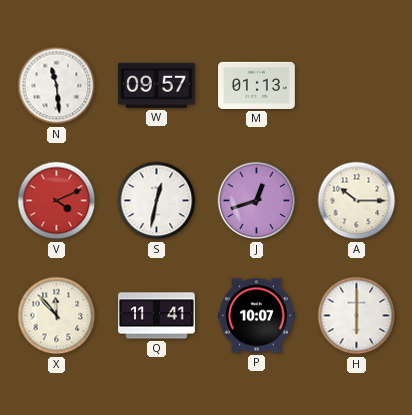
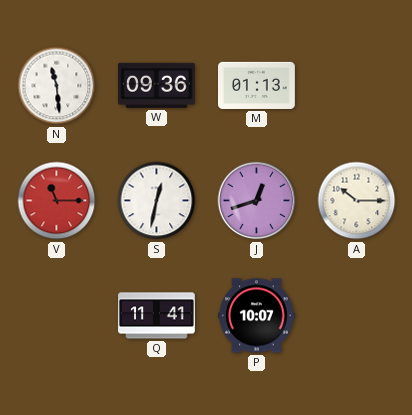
W: 09:57 -> 09:36
V: 4:11 -> 11:15
X: 11:53 -> none
H: 6:00 -> none
